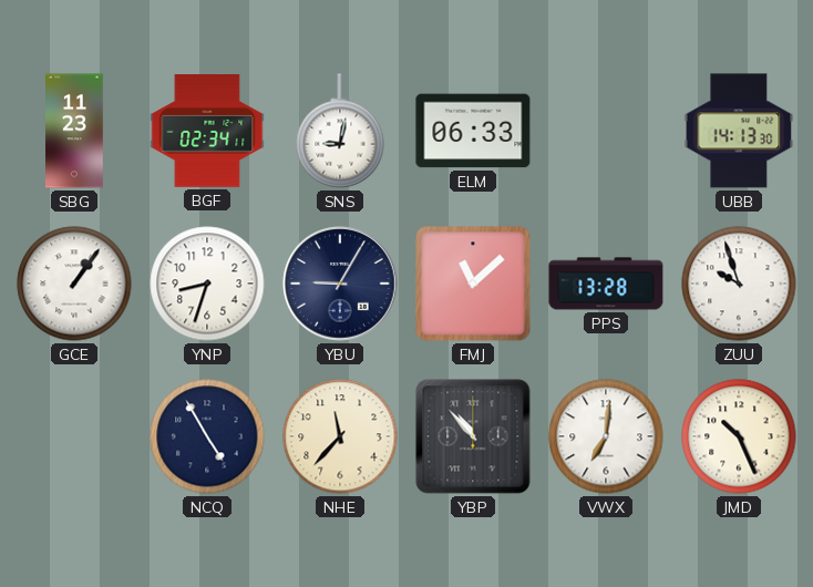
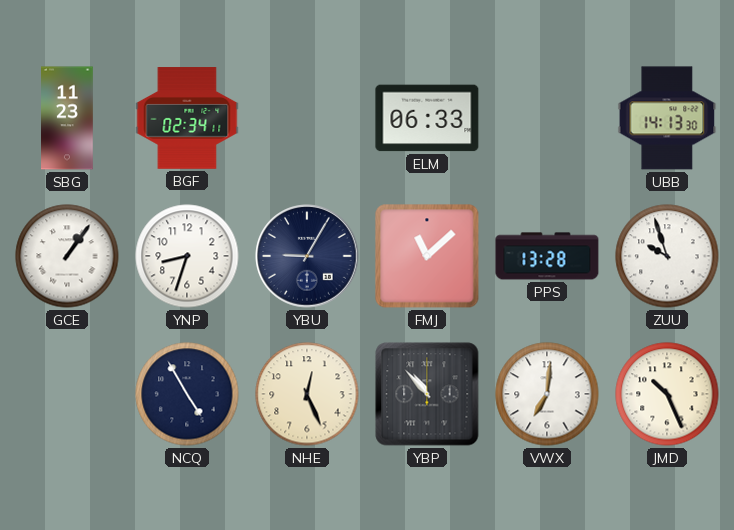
SNS: 9:02 -> none
NHE: 11:37 -> 12:26
